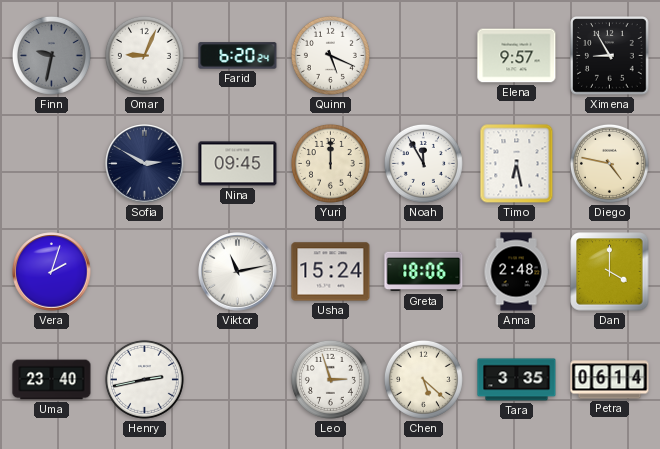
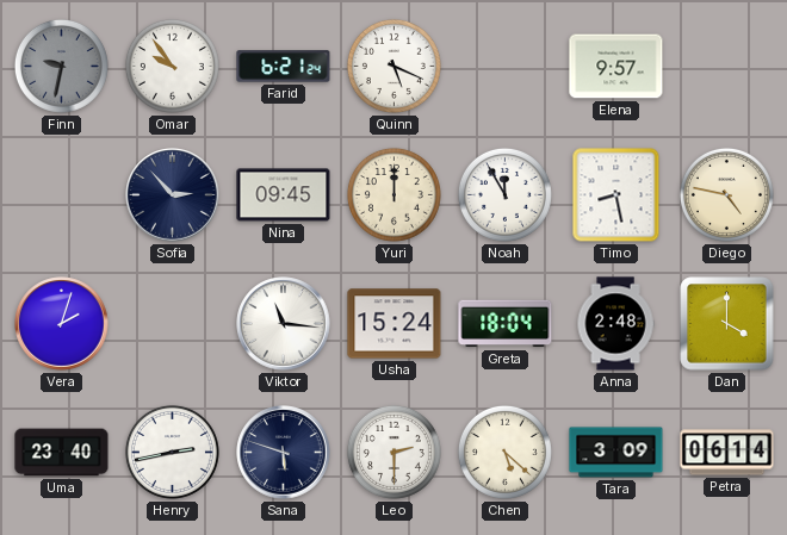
Omar: 9:04 -> 9:54
Farid: 6:20 -> 6:21
Ximena: 8:55 -> none
Sofia: 2:50 -> 2:53
Timo: 6:28 -> 8:28
Viktor: 11:13 -> 11:16
Greta: 18:06 -> 18:04
Sana: none -> 5:48
Leo: 2:57 -> 2:30
Tara: 3:35 -> 3:09
